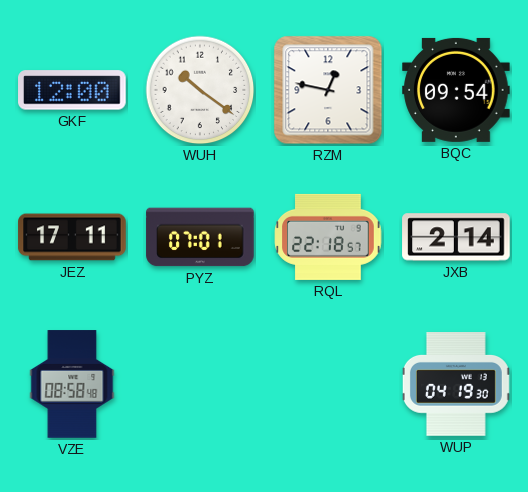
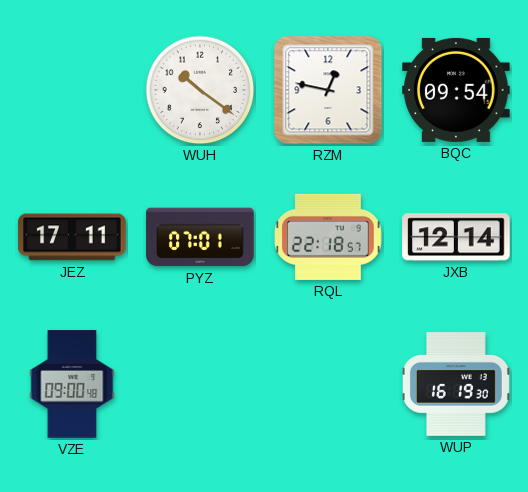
GKF: 12:00 -> none
JXB: 2:14 -> 12:14
VZE: 08:58 -> 09:00
WUP: 04:19 -> 16:19
